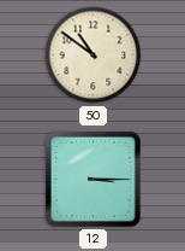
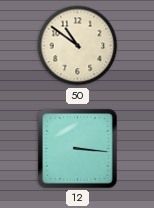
12: 3:15 -> 3:16
